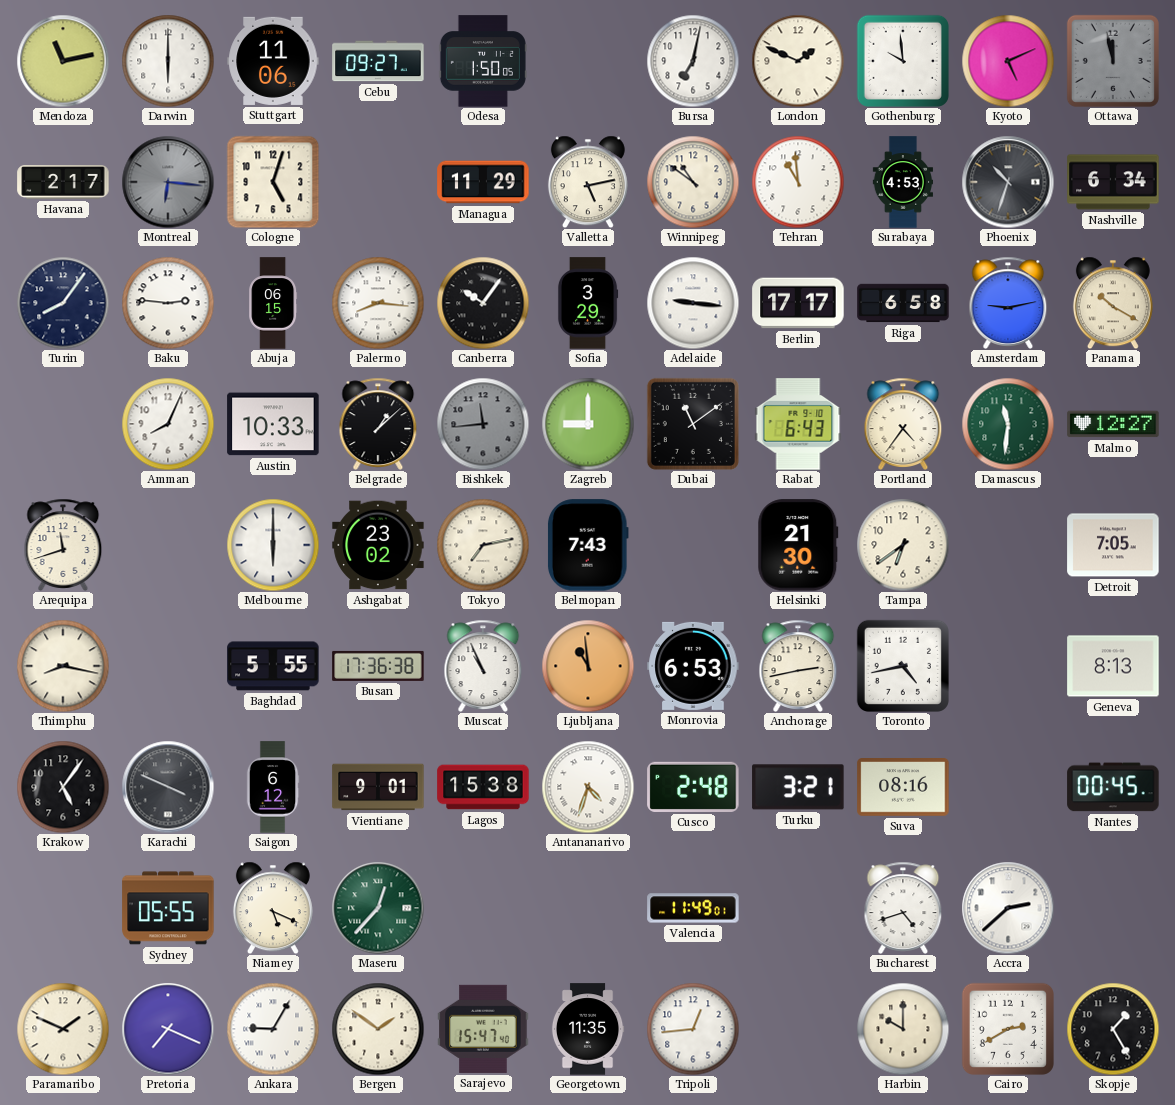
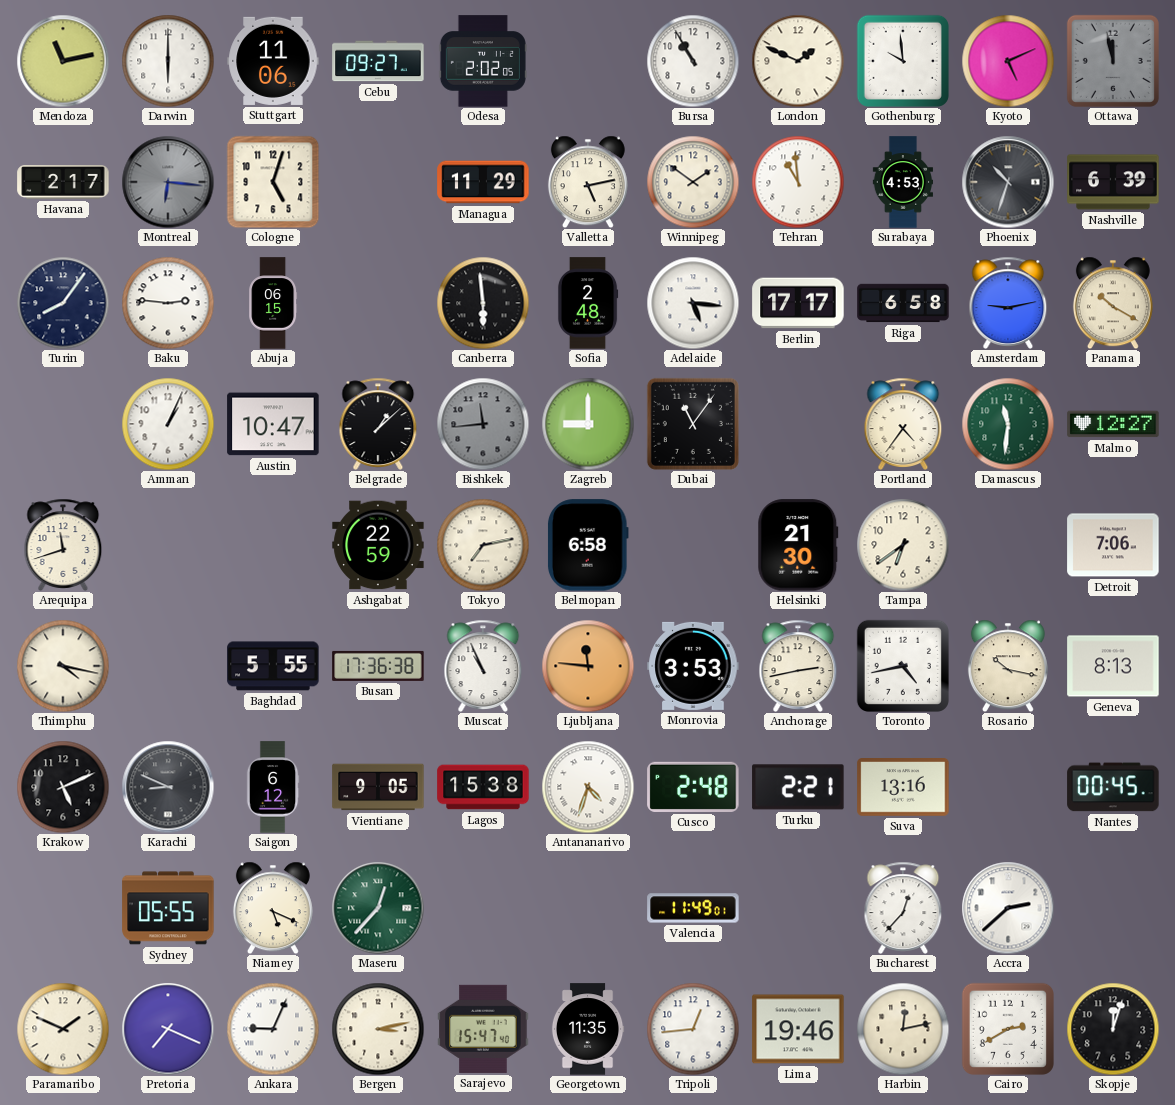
Odesa: 1:50 -> 2:02
Bursa: 7:02 -> 10:55
Winnipeg: 10:51 -> 1:51
Nashville: 6:34 -> 6:39
Palermo: 8:16 -> none
Canberra: 10:06 -> 5:59
Sofia: 3:29 -> 2:48
Adelaide: 9:16 -> 5:16
Amman: 8:04 -> 1:04
Austin: 10:33 -> 10:47
Dubai: 11:09 -> 11:06
Rabat: 6:43 -> none
Melbourne: 6:00 -> none
Ashgabat: 23:02 -> 22:59
Belmopan: 7:43 -> 6:58
Detroit: 7:05 -> 7:06
Thimphu: 8:17 -> 4:17
Ljubljana: 10:59 -> 11:46
Monrovia: 6:53 -> 3:53
Rosario: none -> 10:17
Krakow: 5:06 -> 5:11
Karachi: 3:49 -> 8:49
Vientiane: 9:01 -> 9:05
Turku: 3:21 -> 2:21
Suva: 08:16 -> 13:16
Bucharest: 4:42 -> 12:37
Ankara: 9:05 -> 9:04
Bergen: 1:51 -> 3:13
Lima: none -> 19:46
Harbin: 10:00 -> 12:13
Skopje: 1:25 -> 12:03
